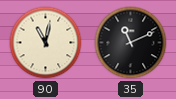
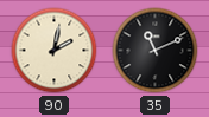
90: 11:02 -> 2:02
